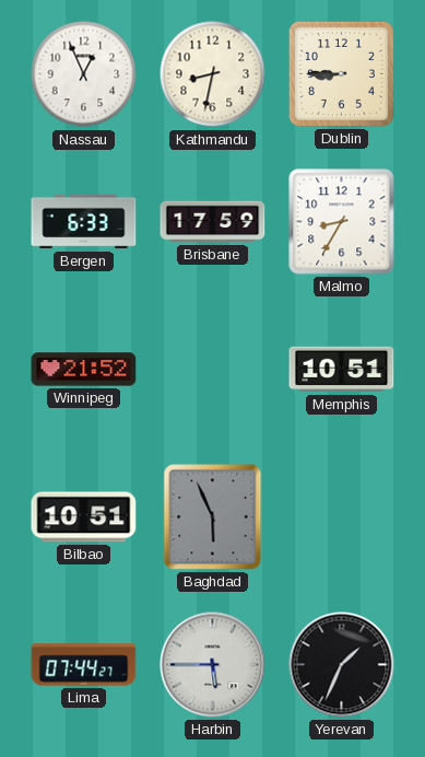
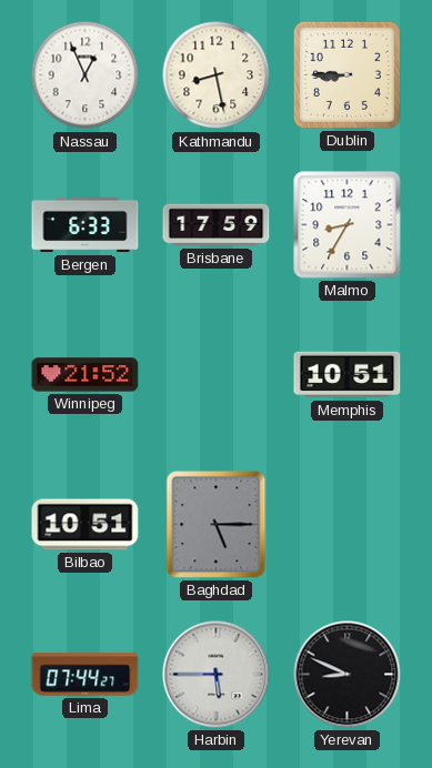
Kathmandu: 8:32 -> 8:28
Baghdad: 5:56 -> 5:15
Yerevan: 1:34 -> 8:49
